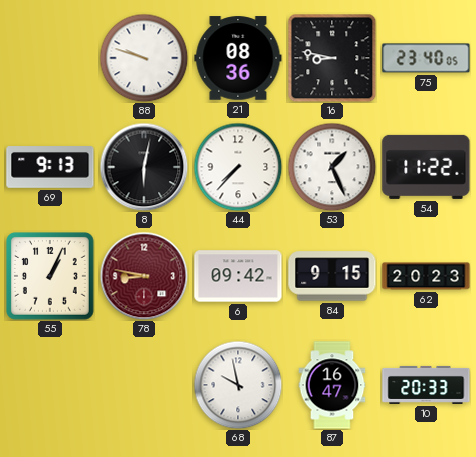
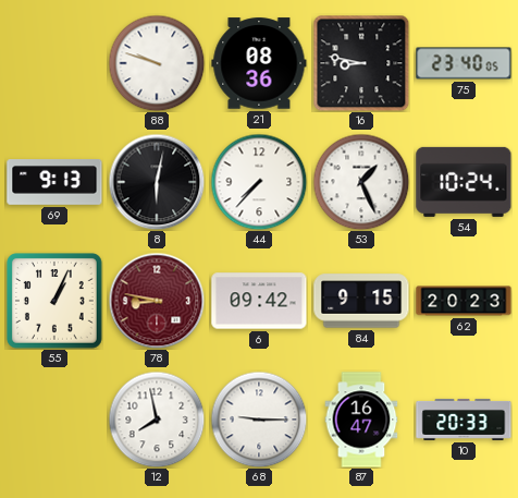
54: 11:22 -> 10:24
12: none -> 7:58
68: 9:58 -> 9:15
